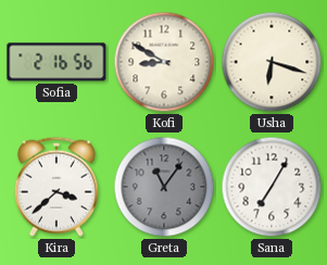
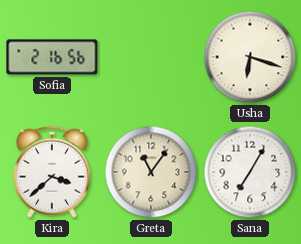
Kofi: 8:50 -> none
Greta dial: grey -> cream
